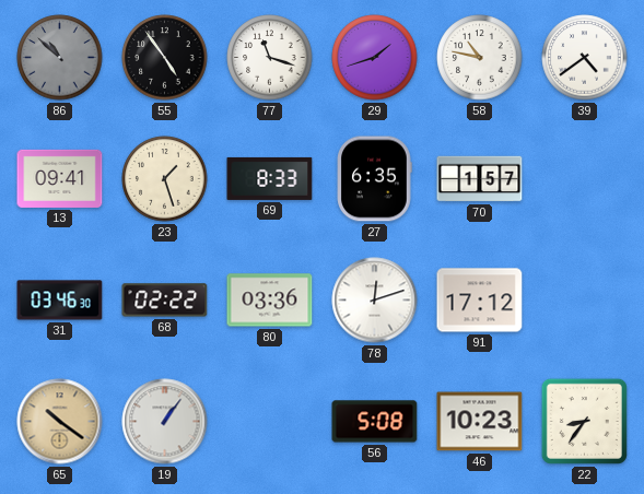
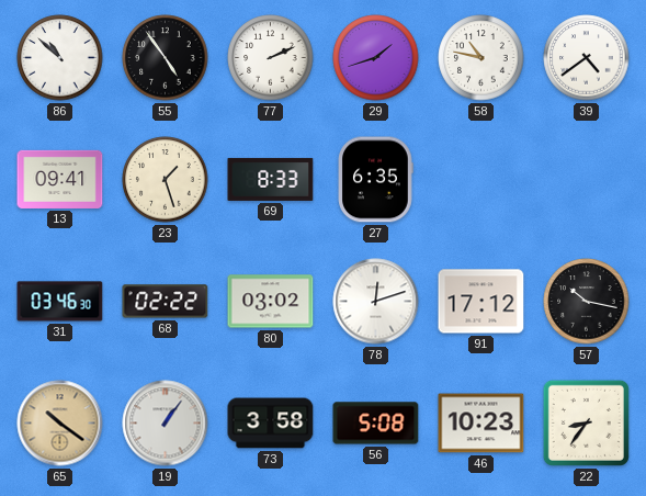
86 dial: grey -> white
77: 11:18 -> 2:11
70: 1:57 -> none
80: 03:36 -> 03:02
57: none -> 10:17
73: none -> 3:58
